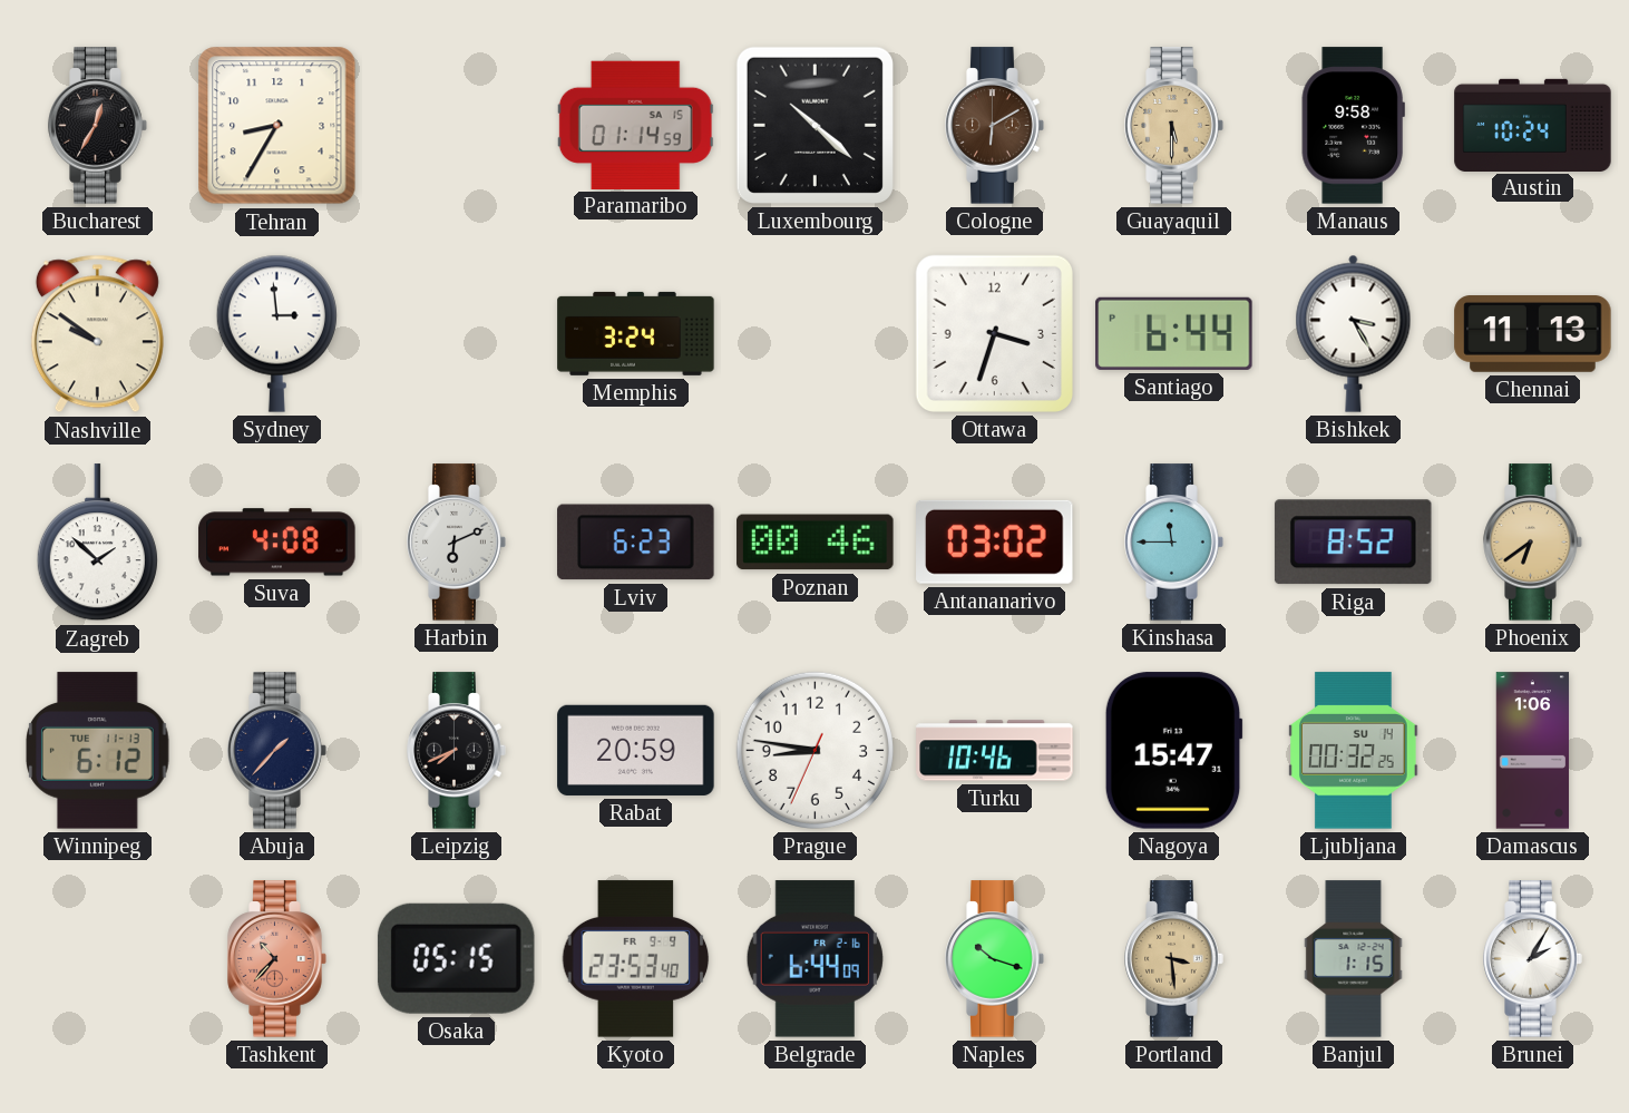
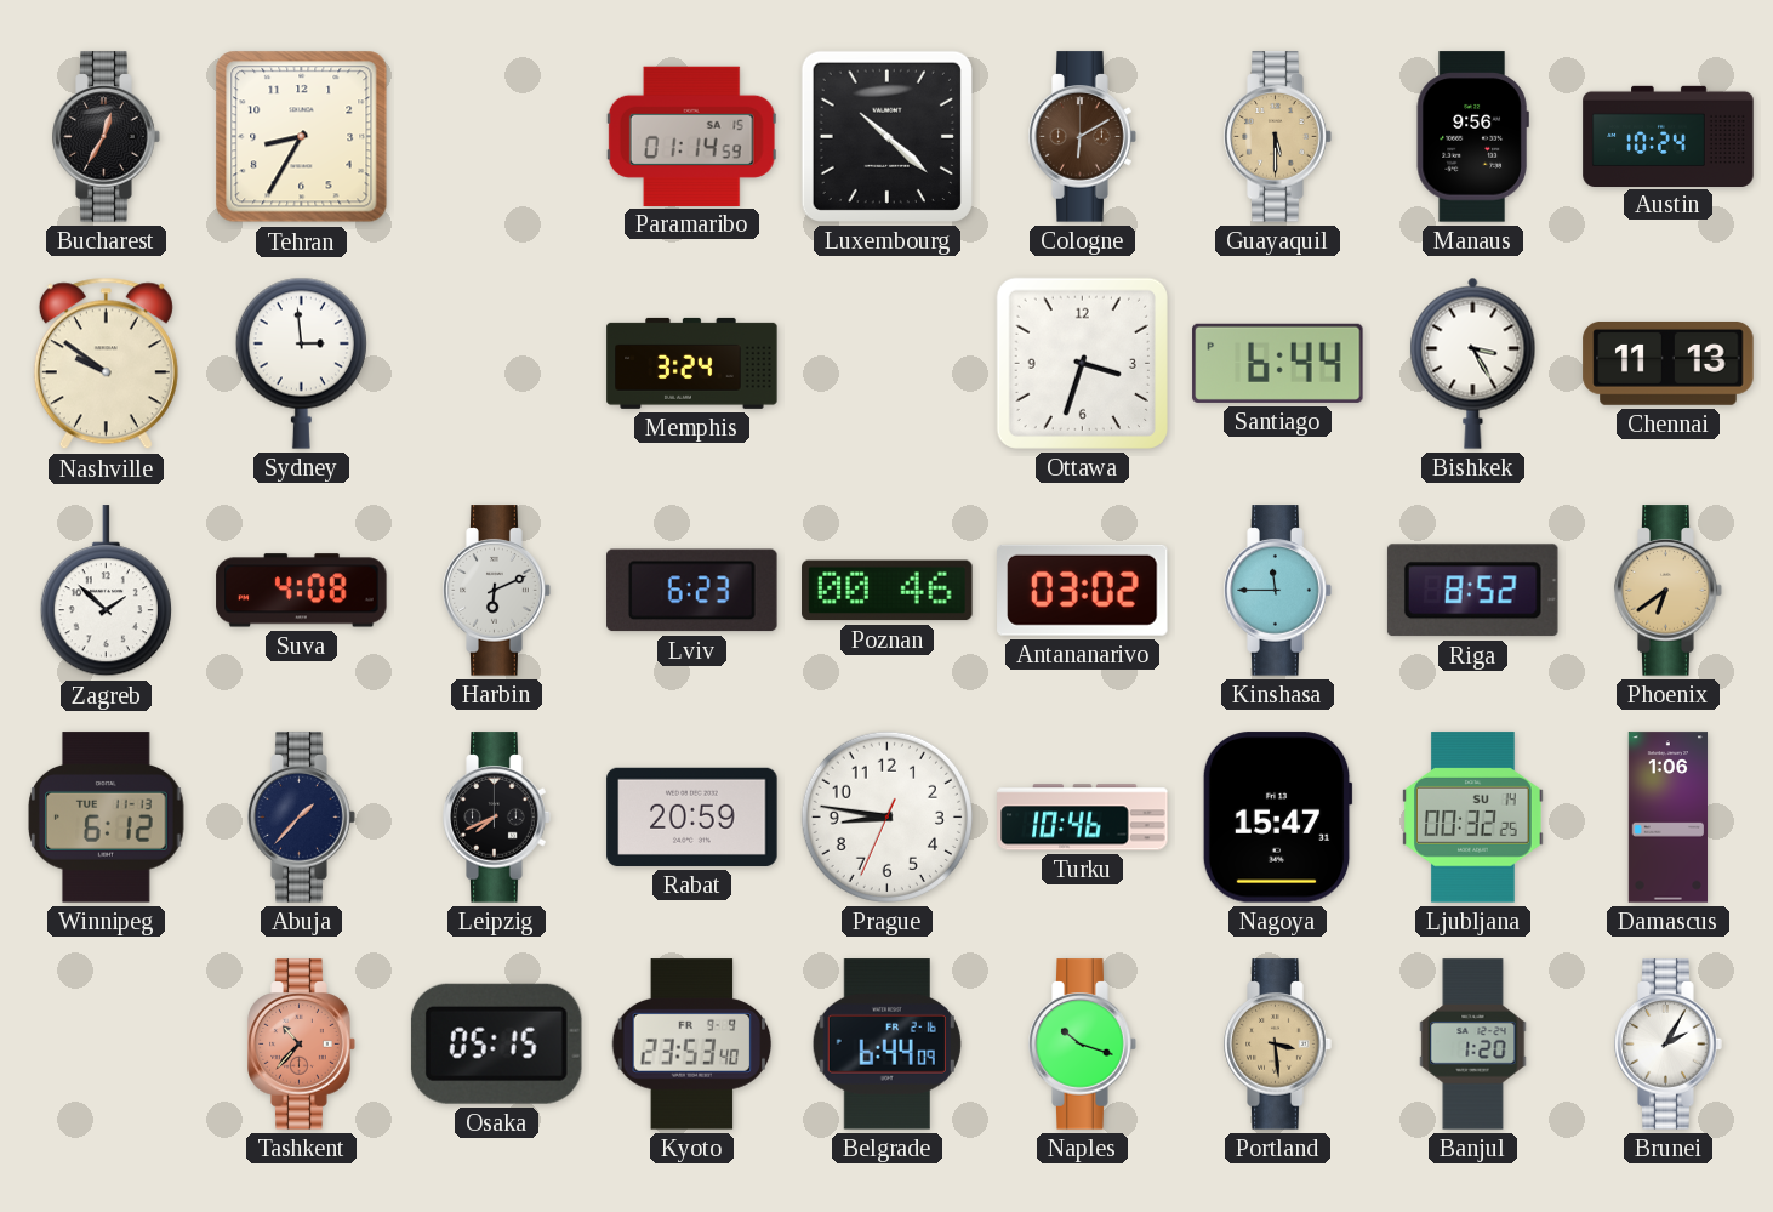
Manaus: 9:58 -> 9:56
Banjul: 1:15 -> 1:20
